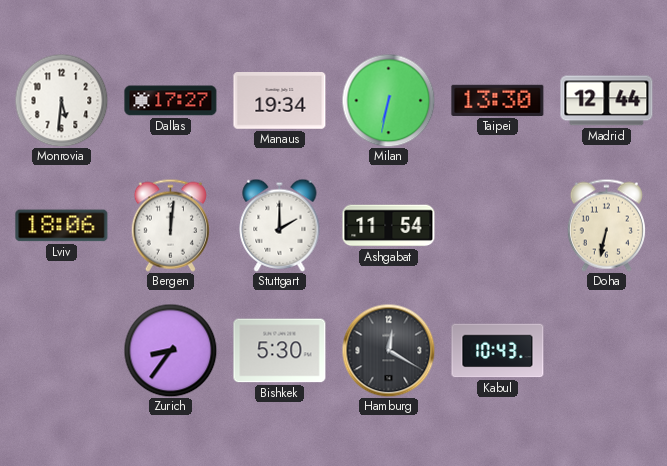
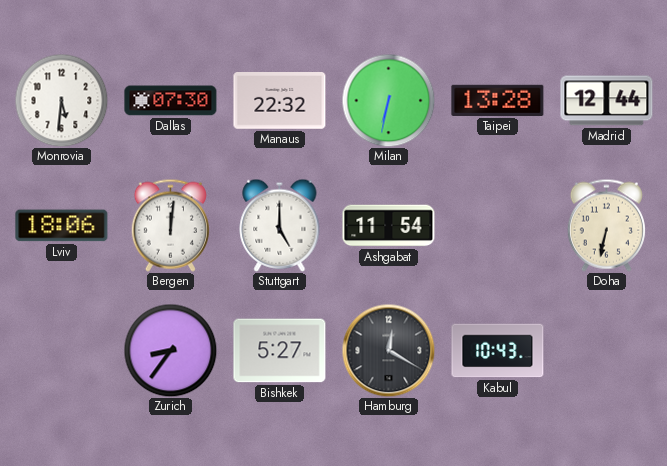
Dallas: 17:27 -> 07:30
Manaus: 19:34 -> 22:32
Taipei: 13:30 -> 13:28
Stuttgart: 2:00 -> 5:00
Bishkek: 5:30 -> 5:27
